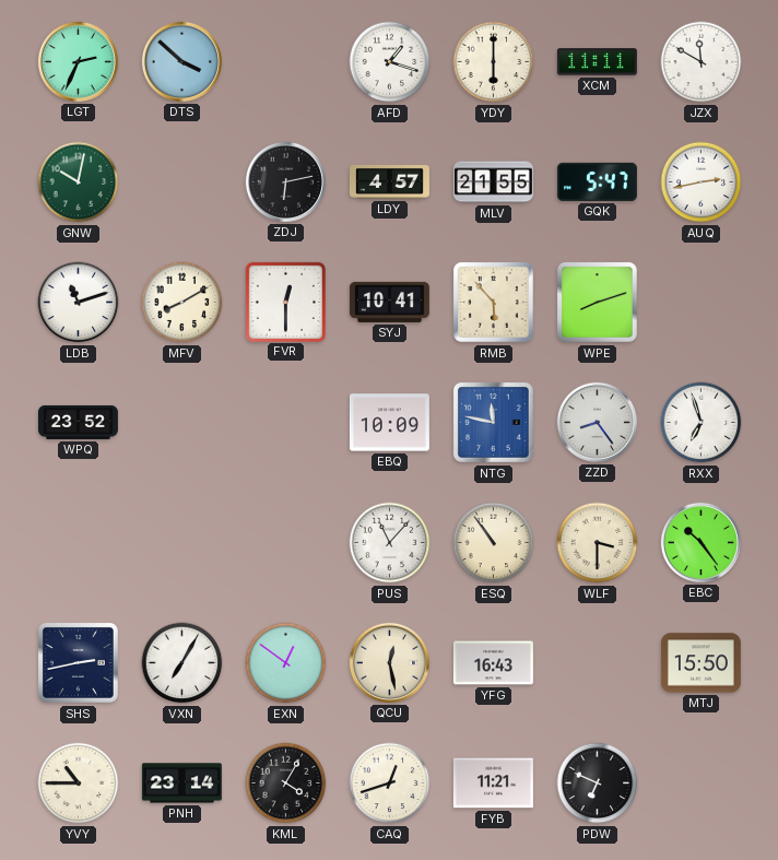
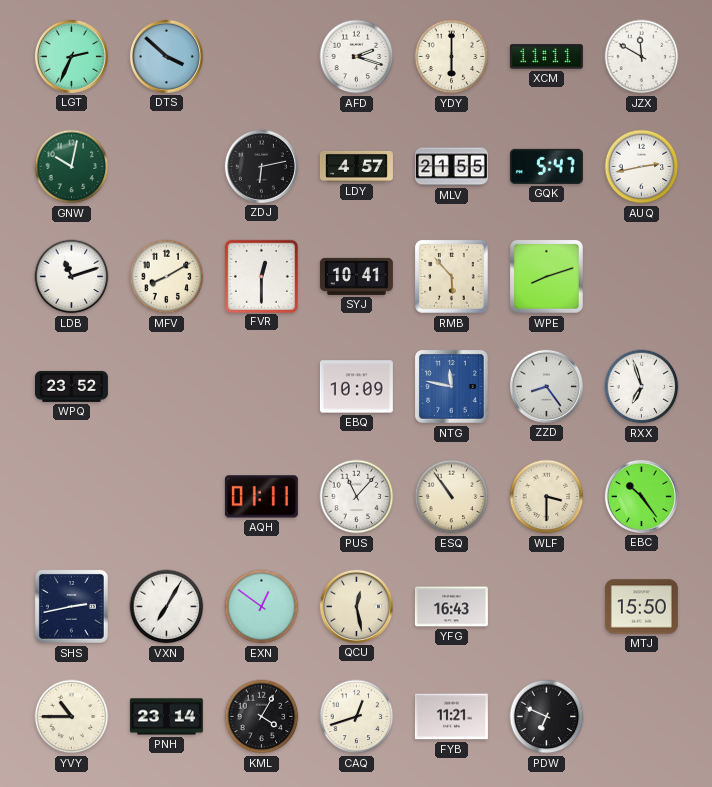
AFD: 1:18 -> 2:18
AQH: none -> 01:11
